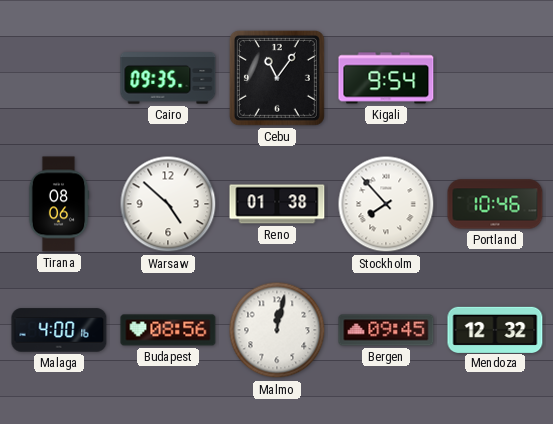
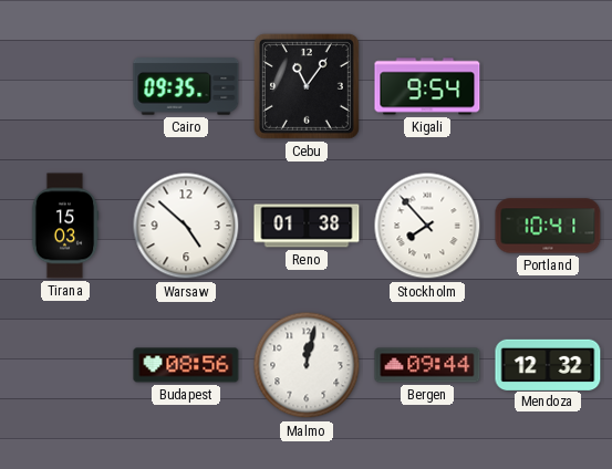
Tirana: 08:06 -> 15:03
Portland: 10:46 -> 10:41
Malaga: 4:00 -> none
Bergen: 09:45 -> 09:44
